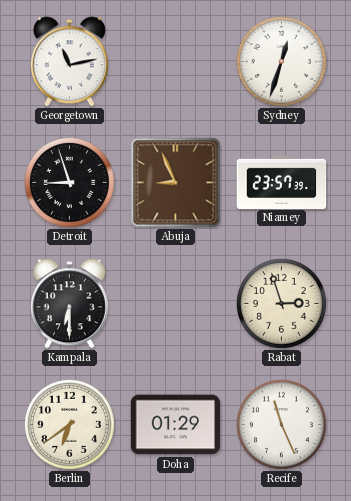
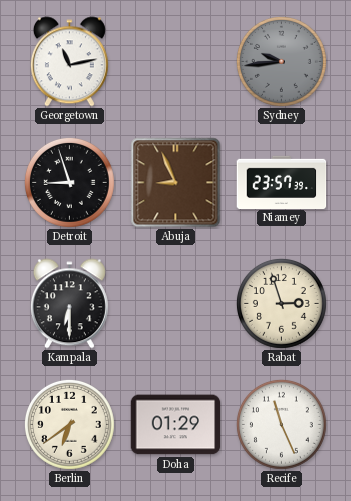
Sydney: 12:33 -> 9:44
Sydney dial: white -> grey
